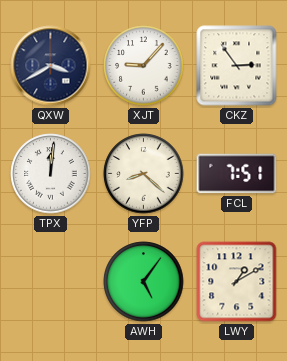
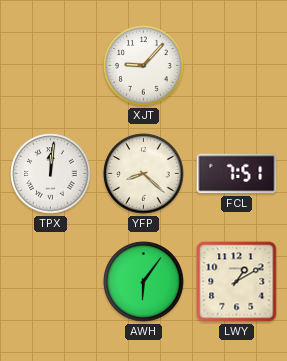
QXW: 3:40 -> none
CKZ: 2:54 -> none
AWH: 5:06 -> 6:06
